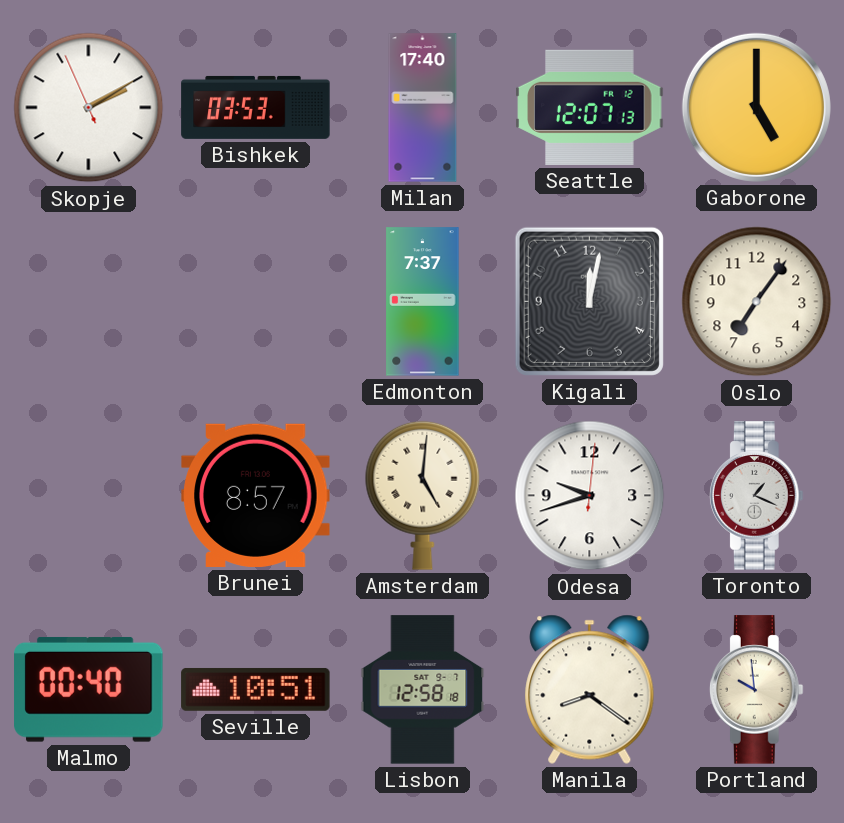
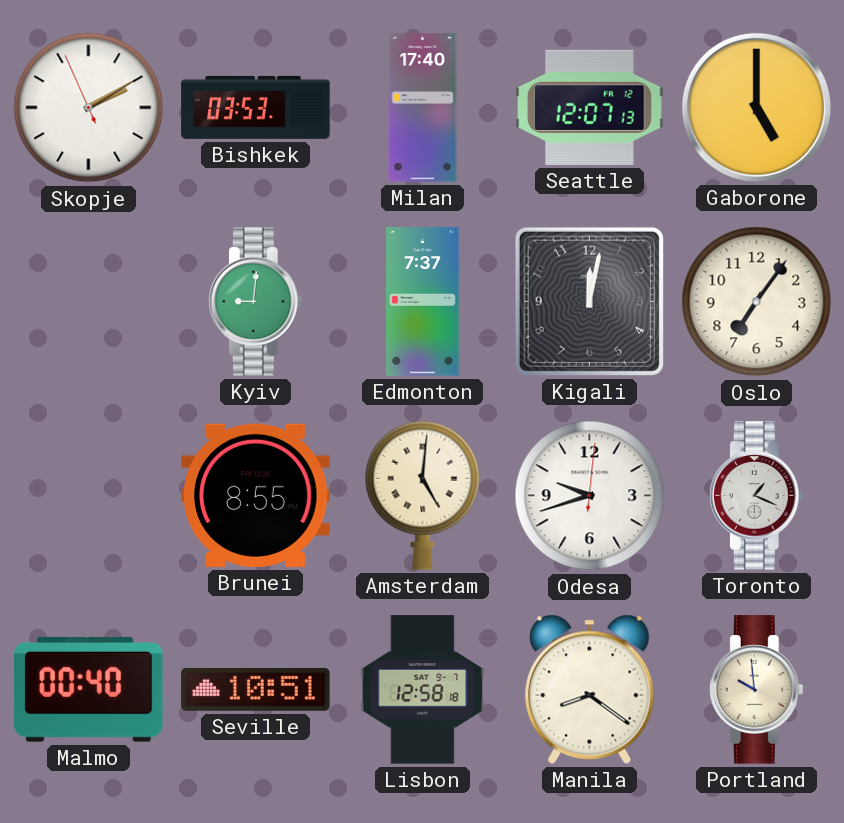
Kyiv: none -> 9:01
Brunei: 8:57 -> 8:55
